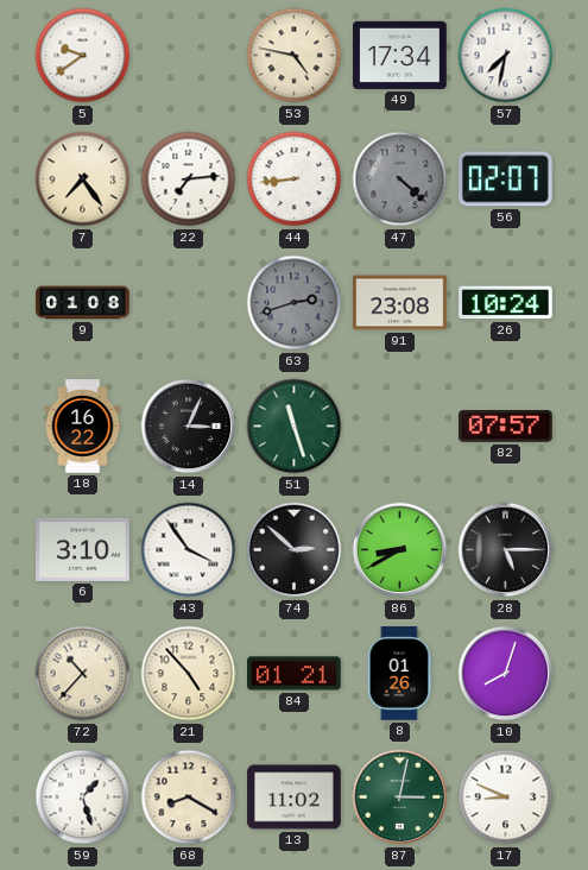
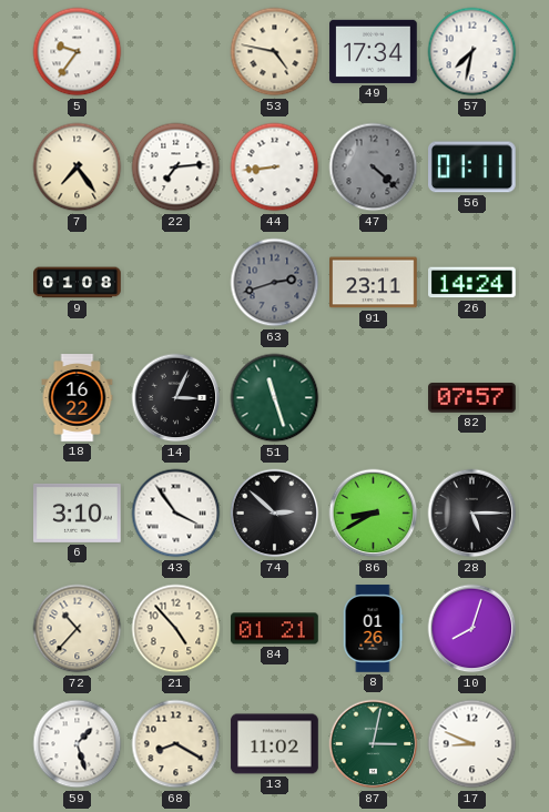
5: 9:39 -> 9:36
56: 02:07 -> 01:11
91: 23:08 -> 23:11
26: 10:24 -> 14:24
